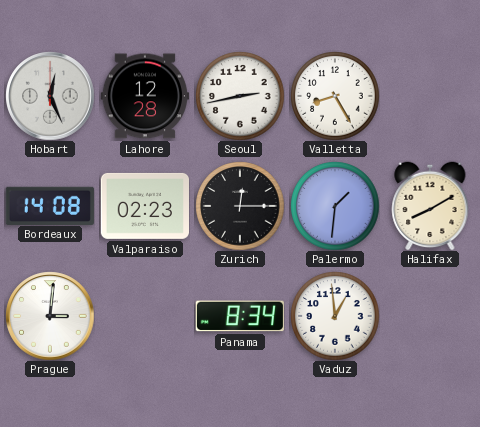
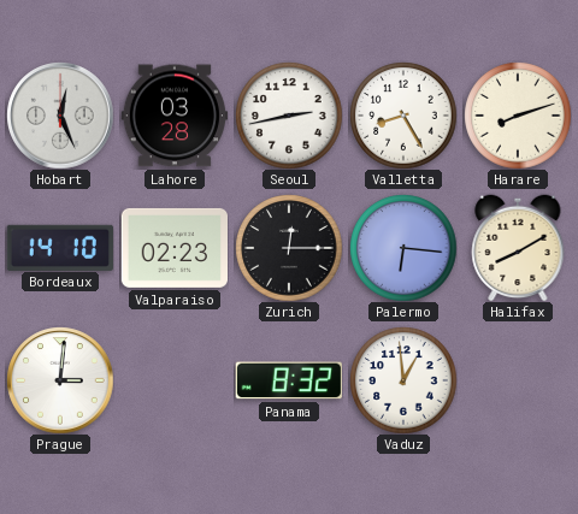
Lahore: 12:28 -> 03:28
Harare: none -> 8:12
Bordeaux: 14:08 -> 14:10
Palermo: 1:31 -> 6:16
Panama: 8:34 -> 8:32
